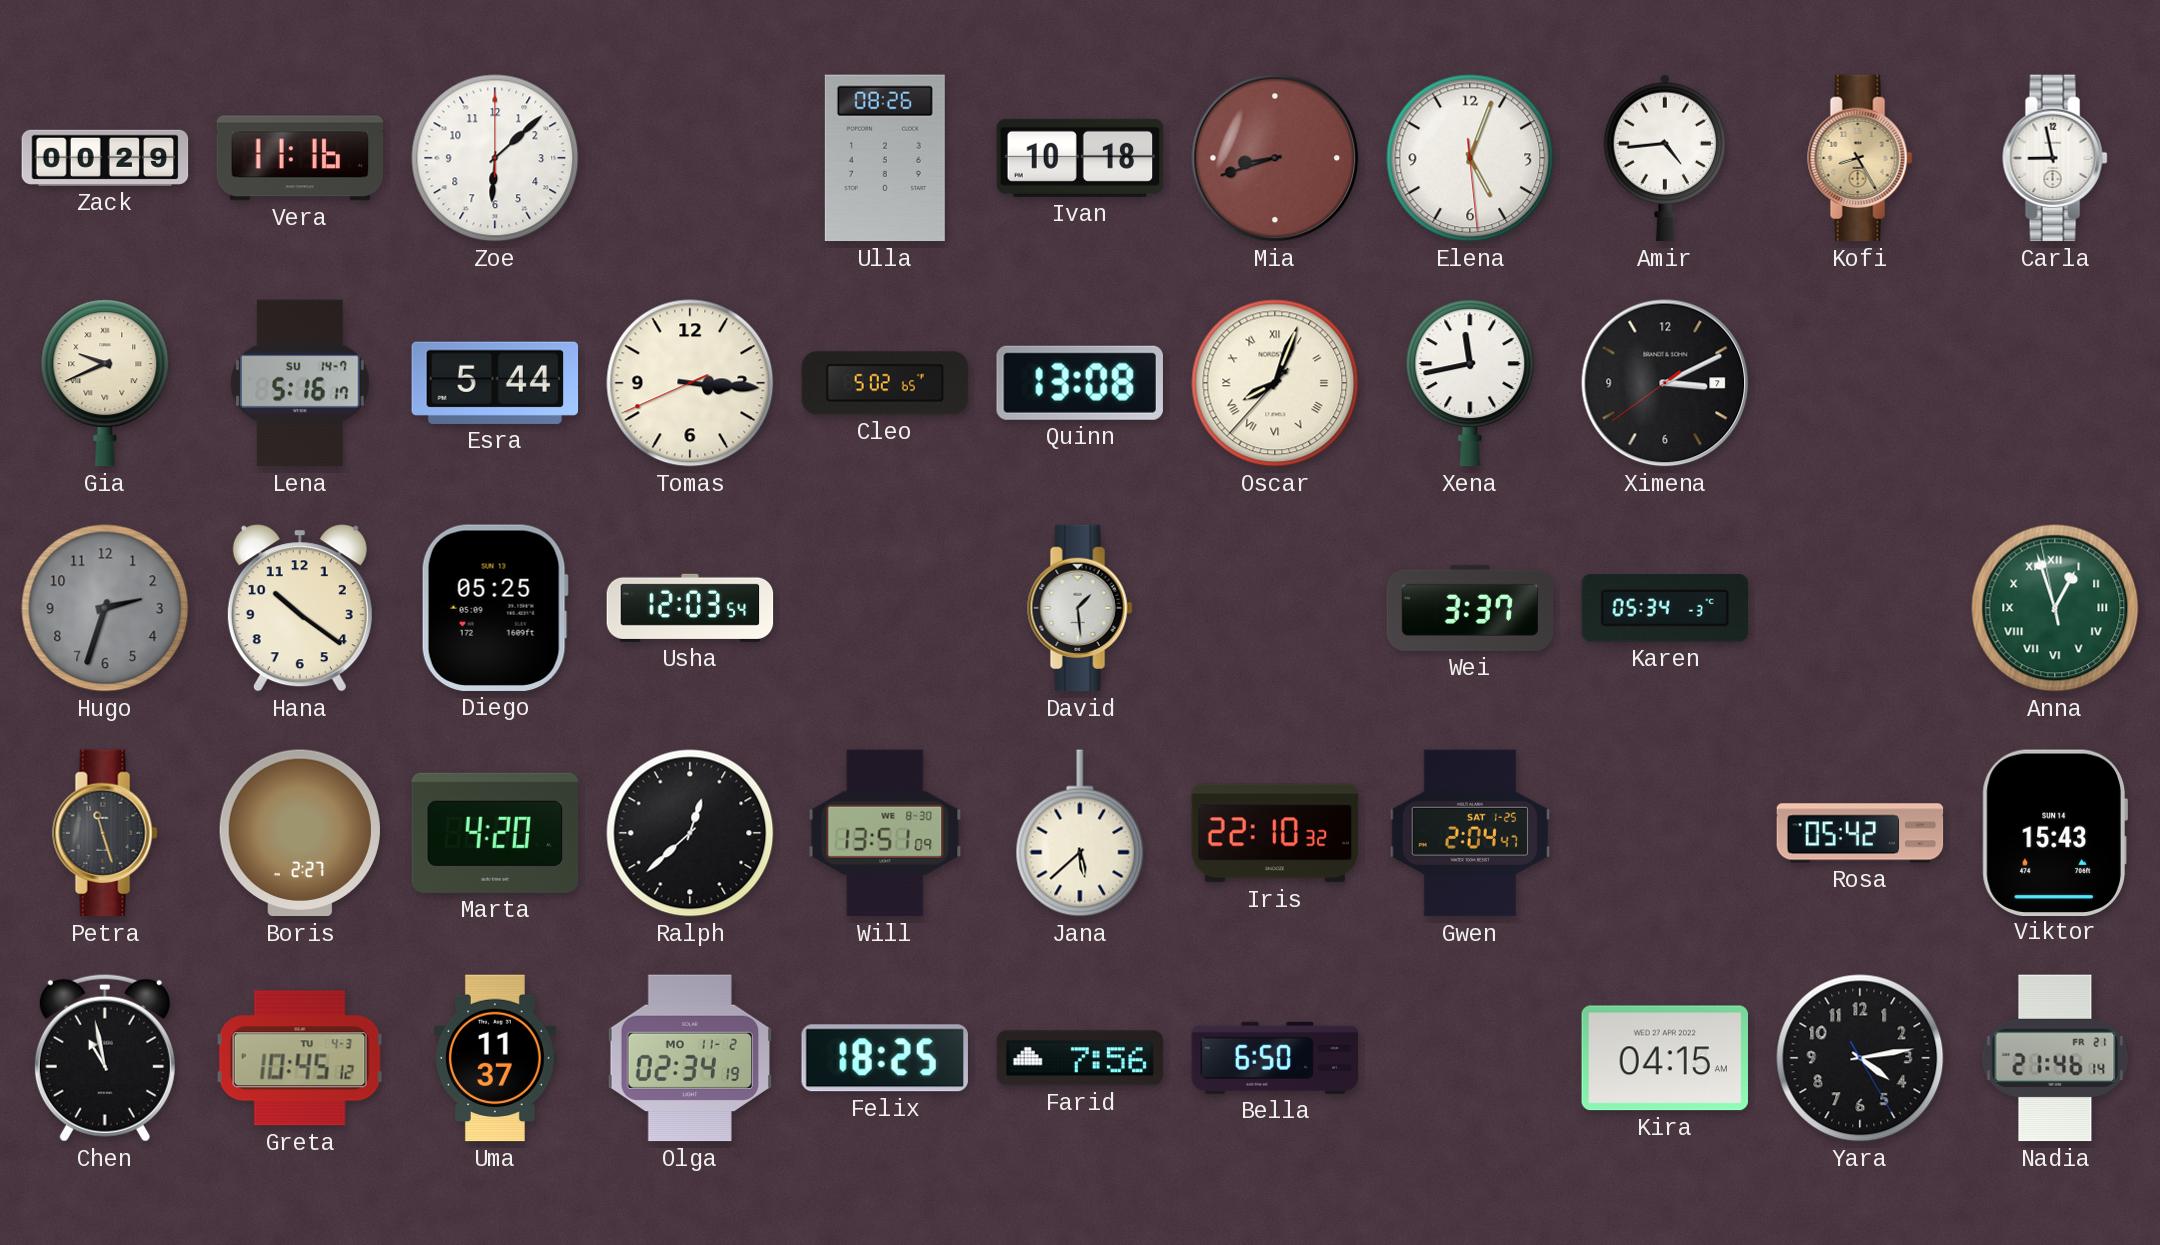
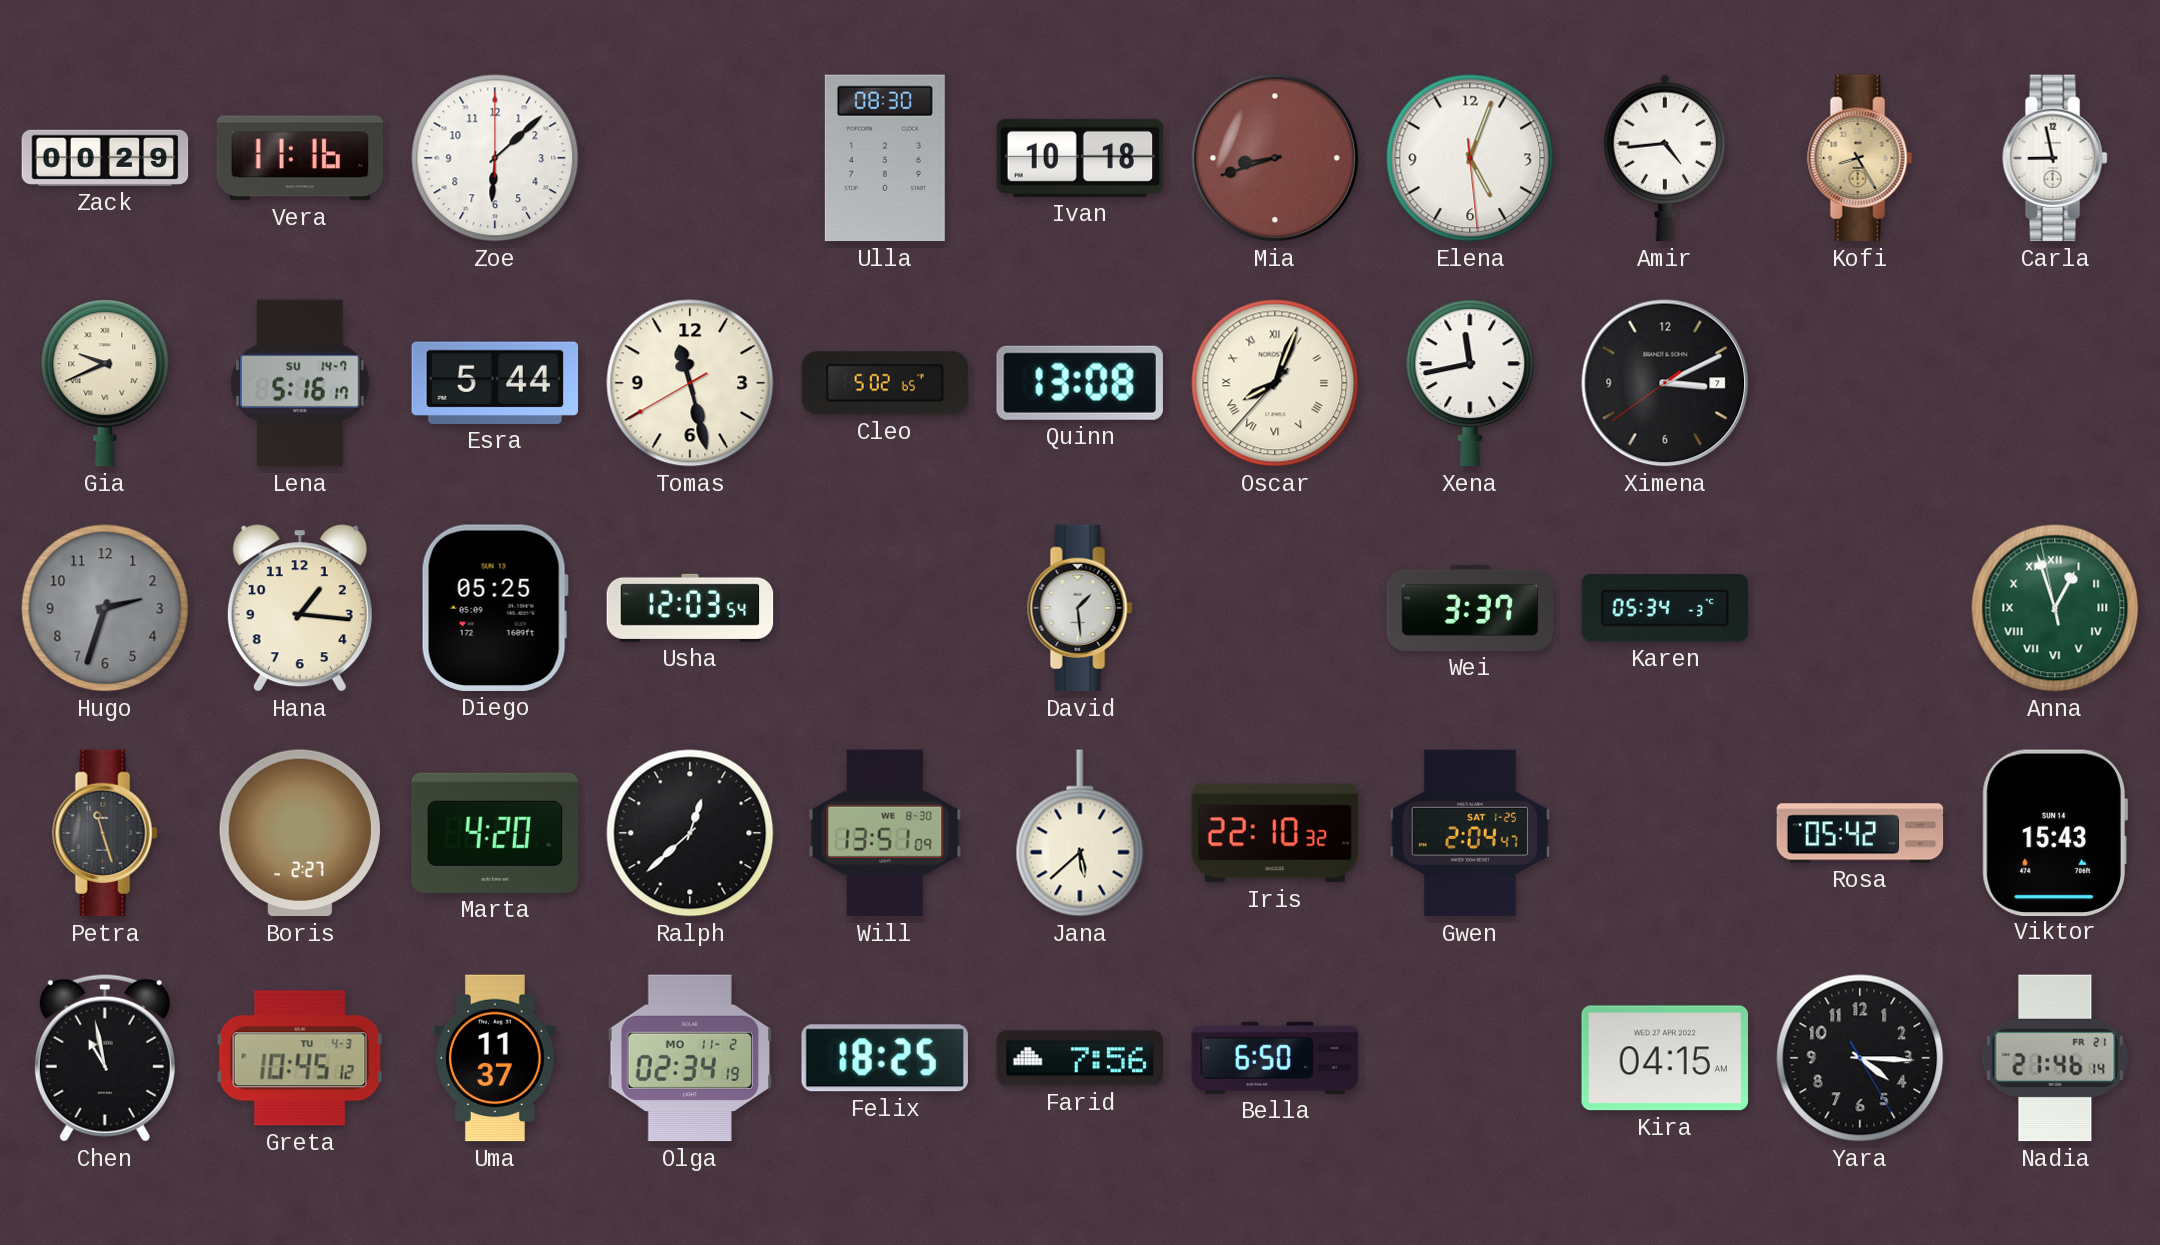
Ulla: 08:26 -> 08:30
Tomas: 3:15 -> 11:27
Hana: 10:21 -> 1:16
Yara: 4:13 -> 4:15
